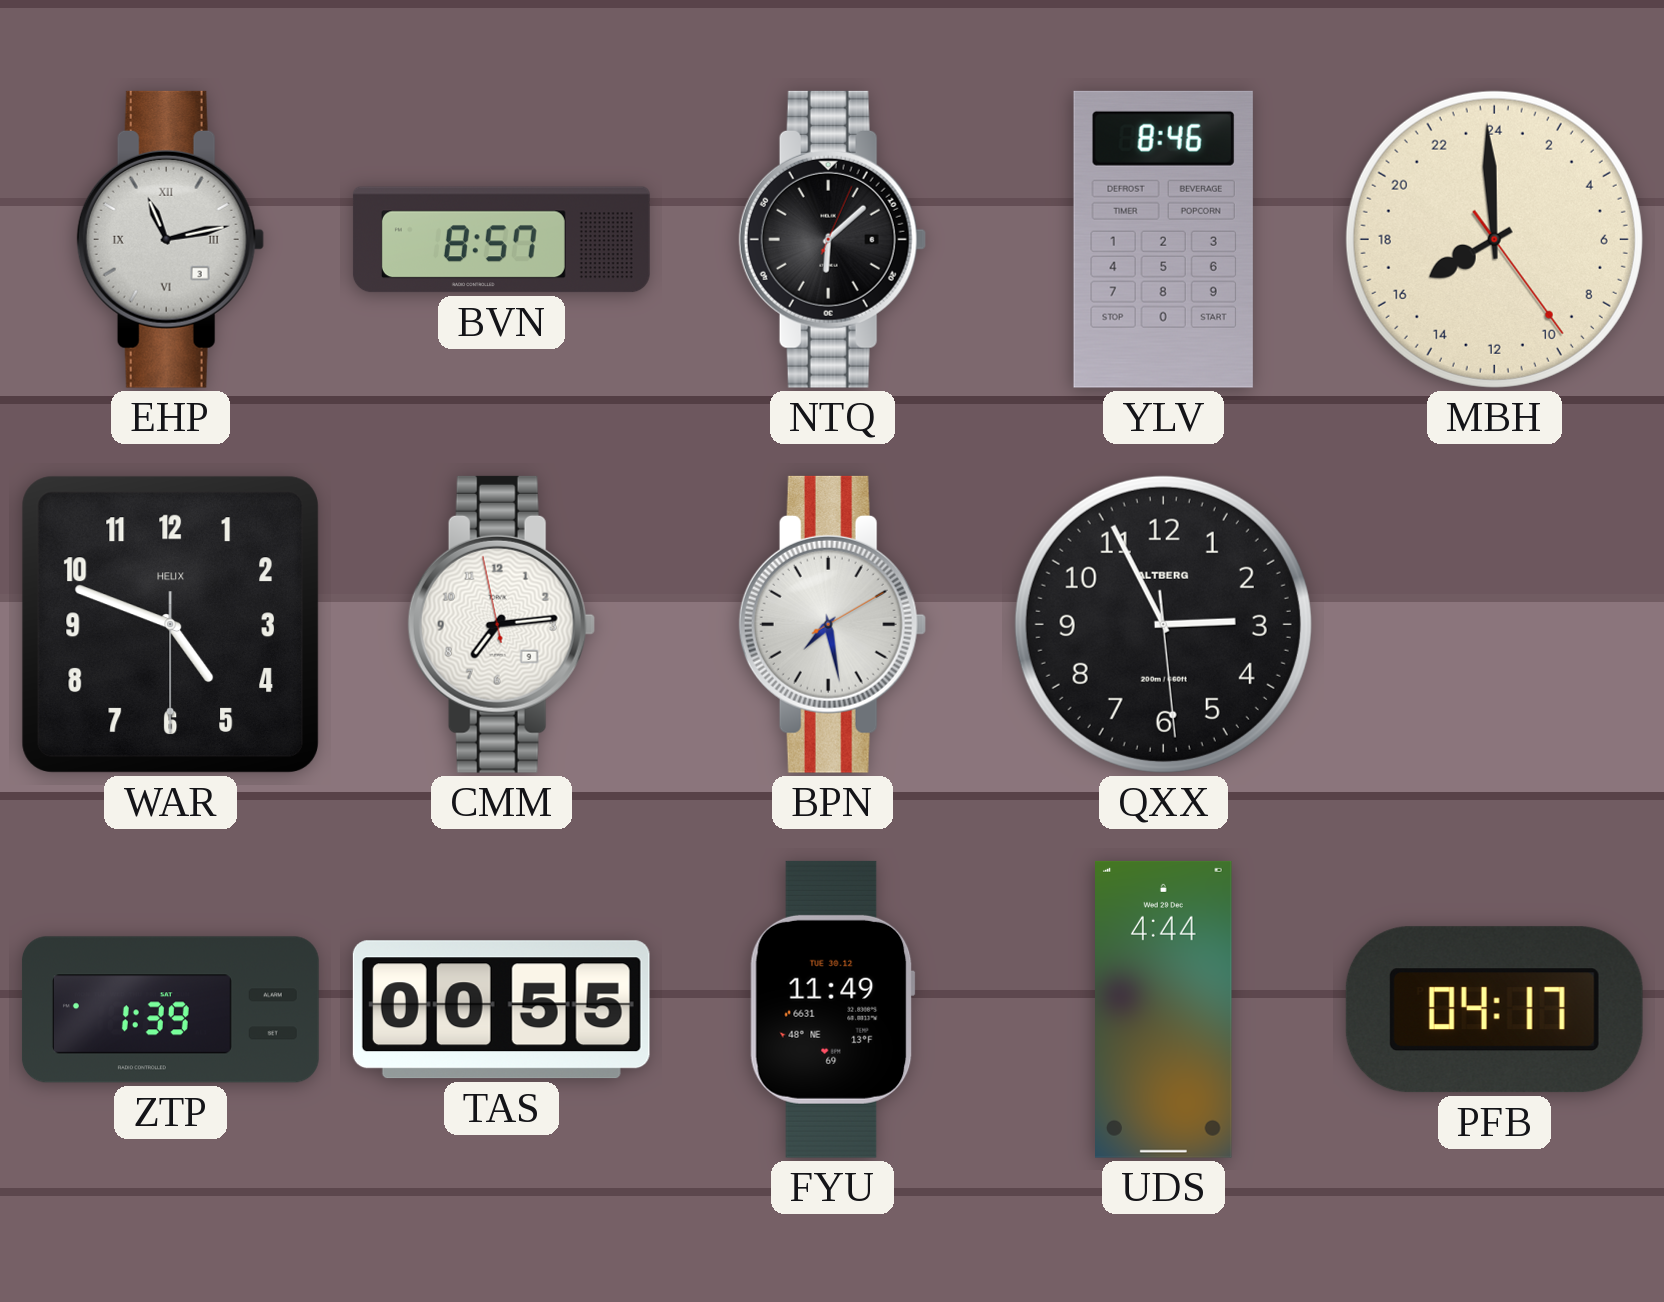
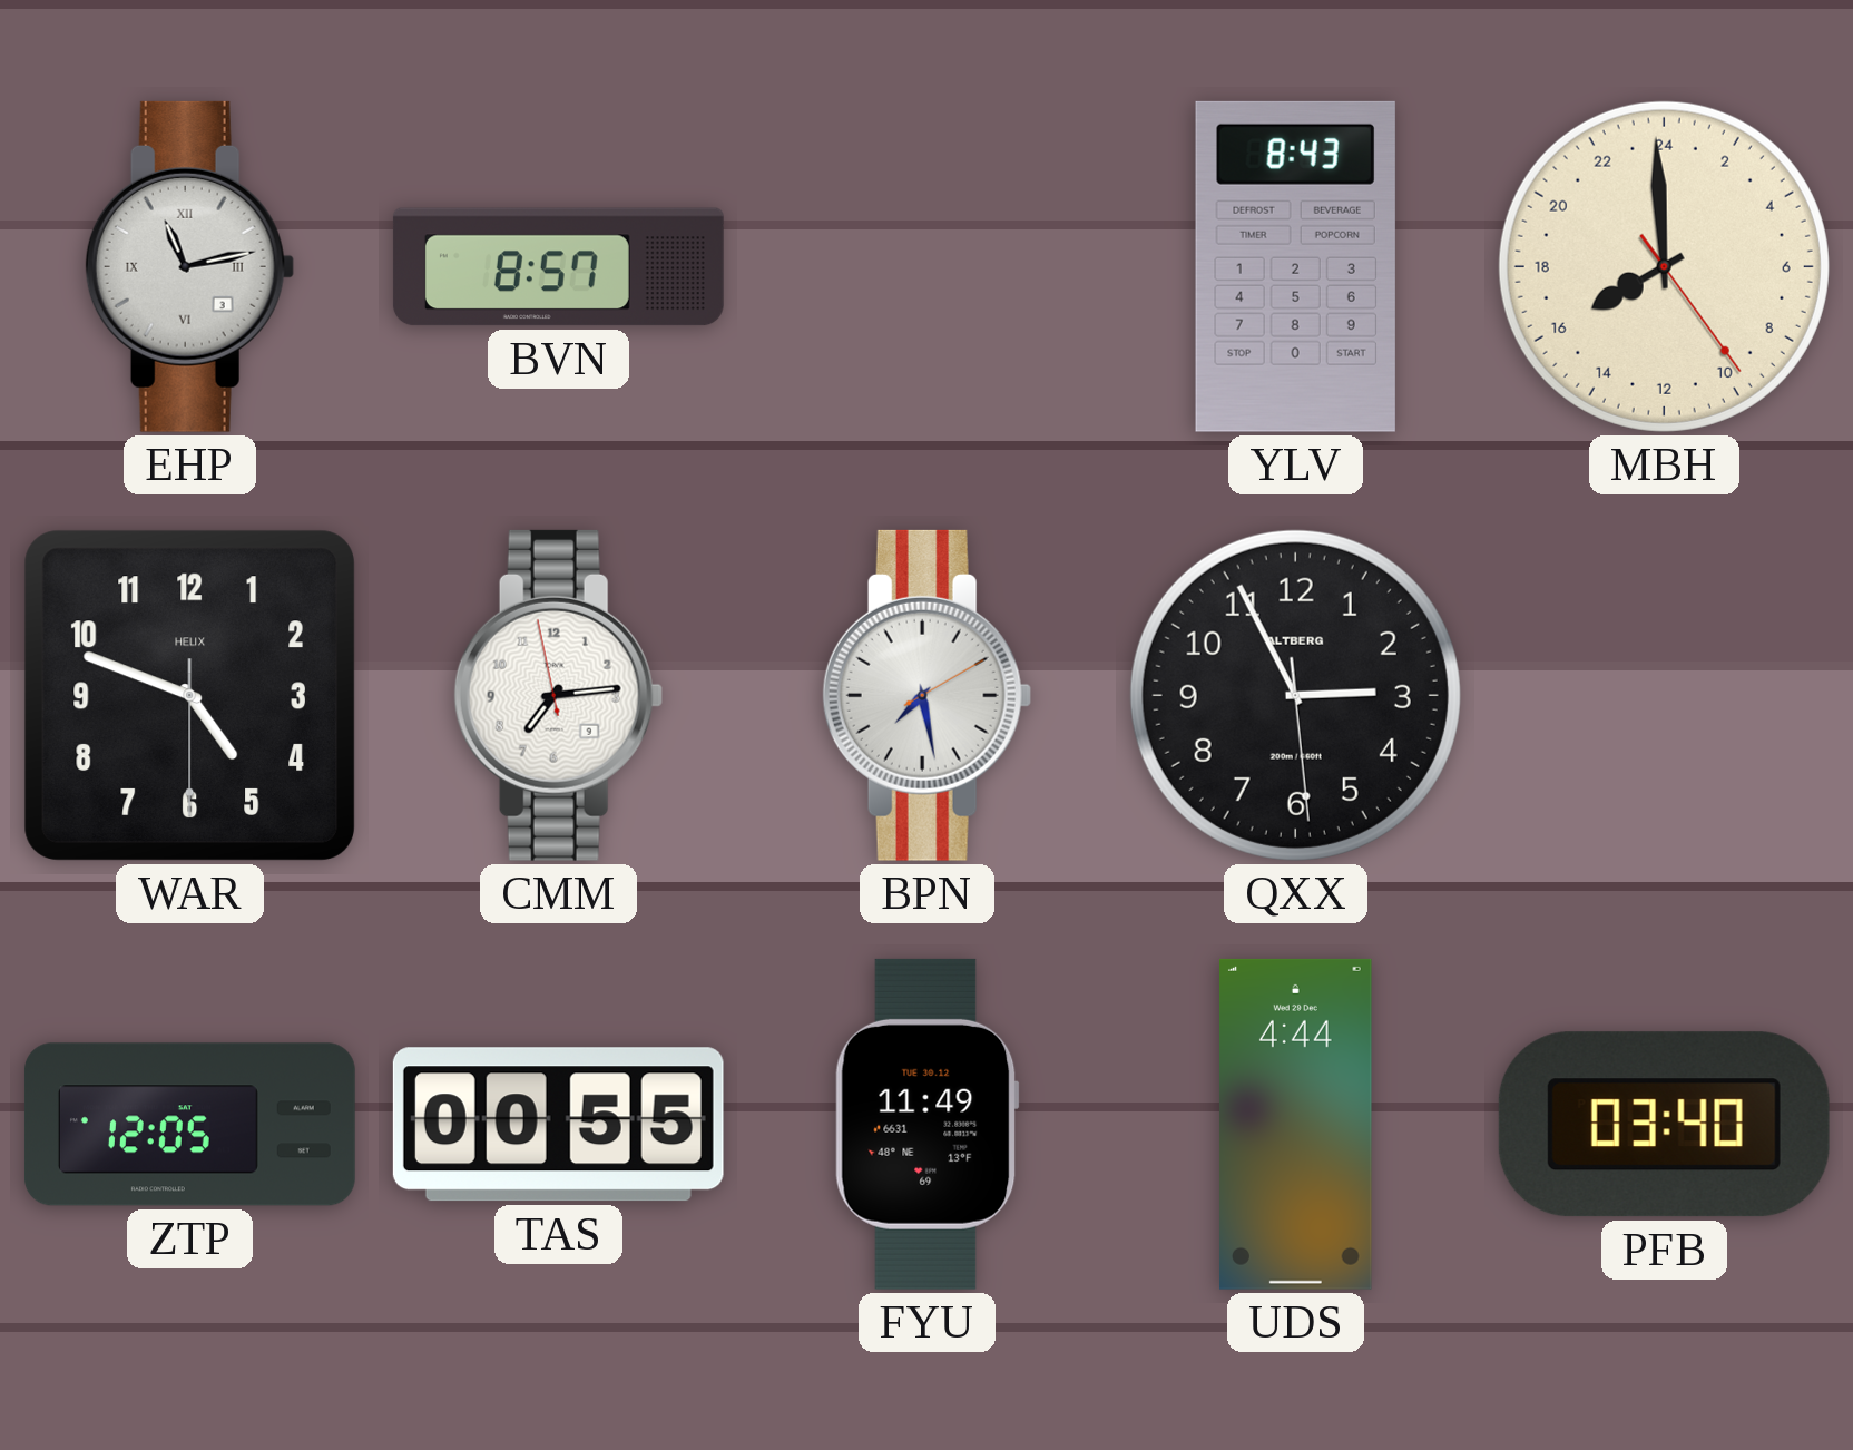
NTQ: 6:08 -> none
YLV: 8:46 -> 8:43
ZTP: 1:39 -> 12:05
PFB: 04:17 -> 03:40
